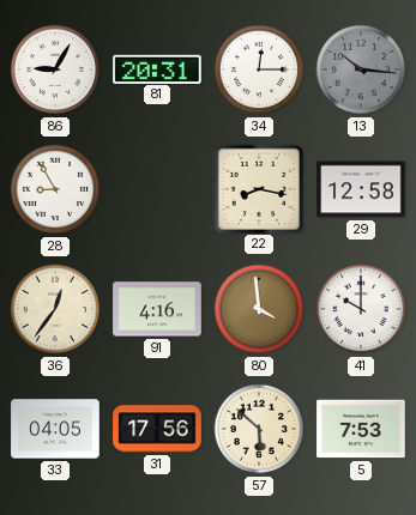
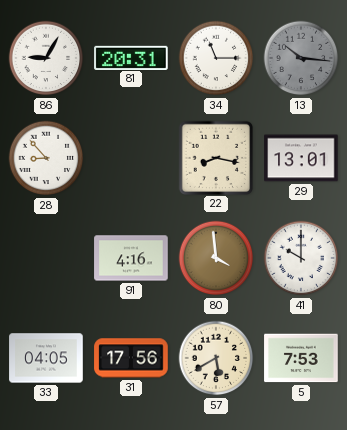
34: 12:15 -> 11:15
28: 8:55 -> 8:53
29: 12:58 -> 13:01
36: 12:36 -> none
57: 5:52 -> 5:40
